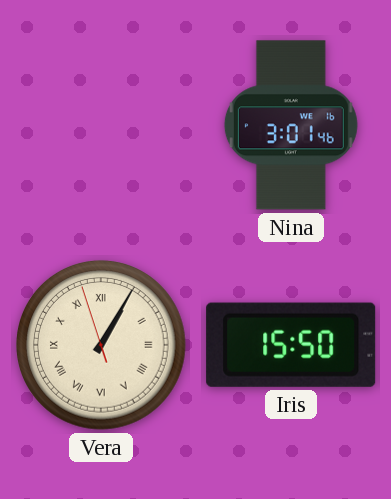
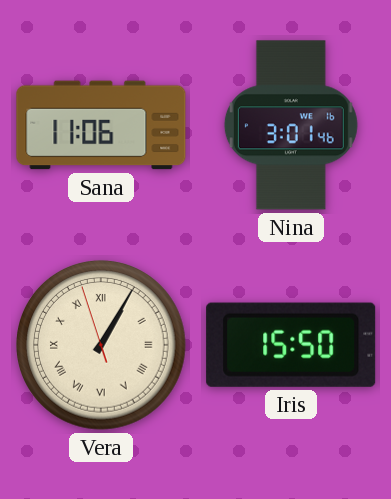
Sana: none -> 11:06
